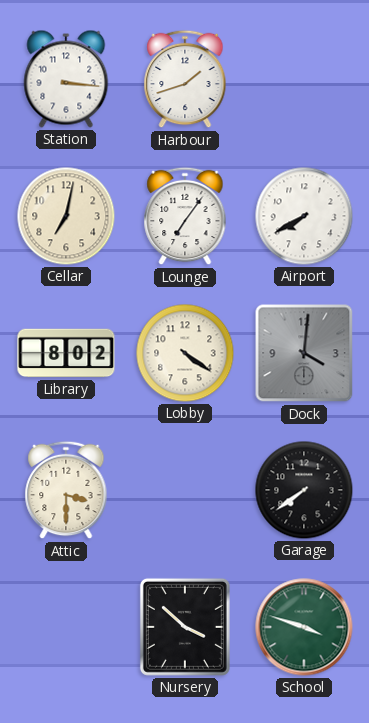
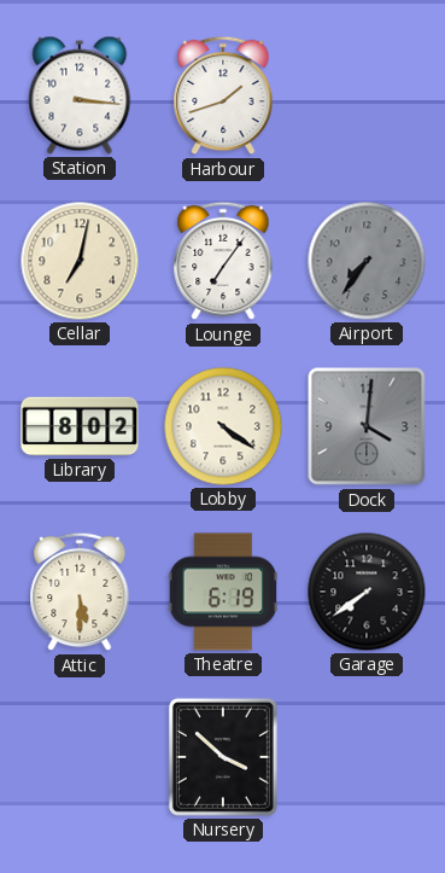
Airport: 7:40 -> 7:36
Airport dial: white -> grey
Attic: 3:30 -> 5:30
Theatre: none -> 6:19
School: 3:48 -> none
